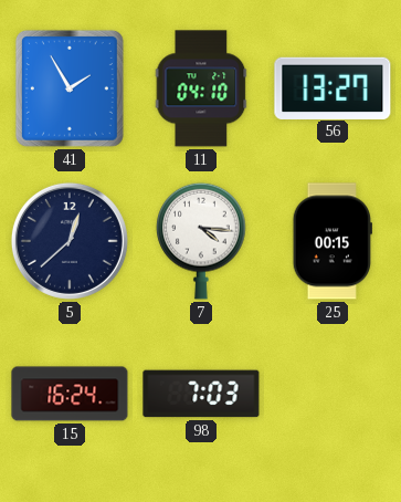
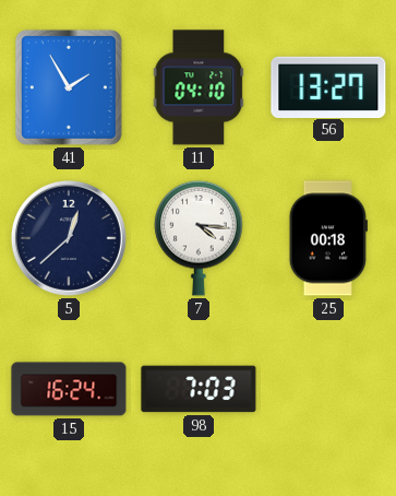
25: 00:15 -> 00:18
